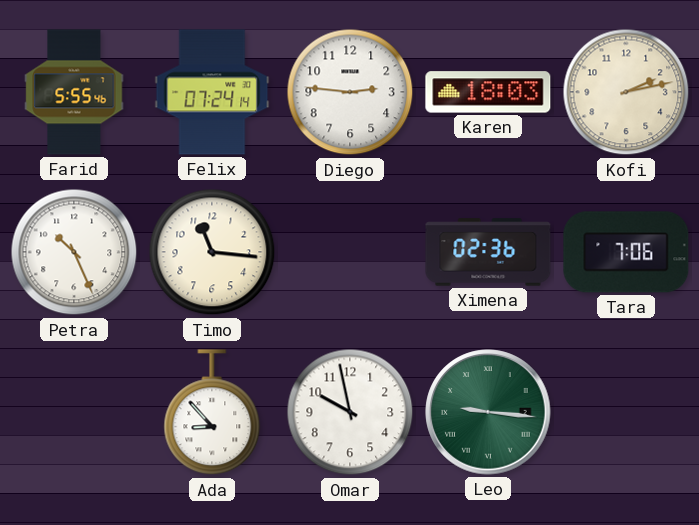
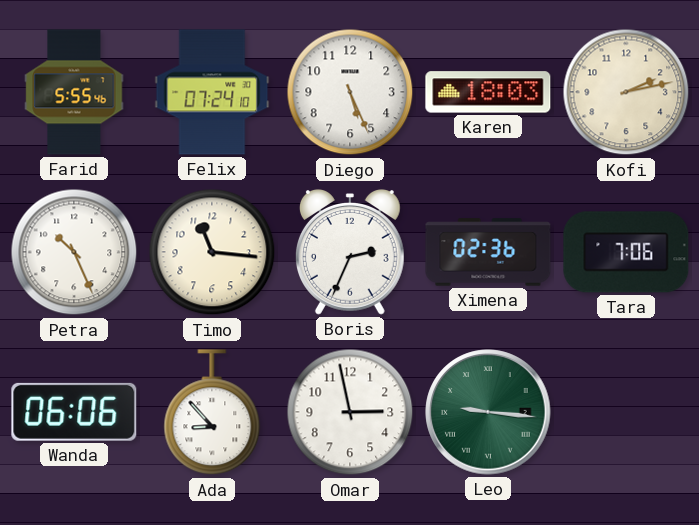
Felix: 07:24:14 -> 07:24:10
Diego: 2:46 -> 5:26
Boris: none -> 2:34
Wanda: none -> 06:06
Omar: 9:58 -> 2:58
